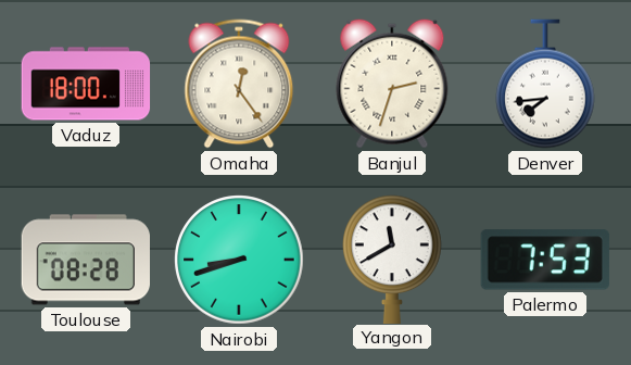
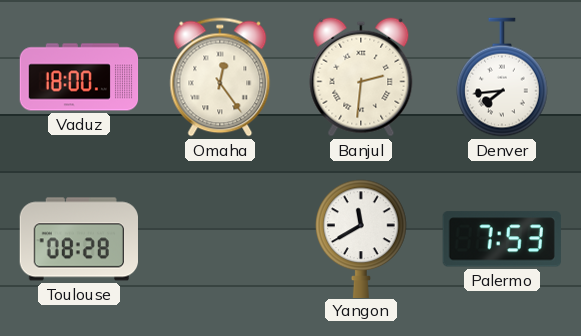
Banjul: 2:33 -> 2:31
Nairobi: 8:42 -> none
